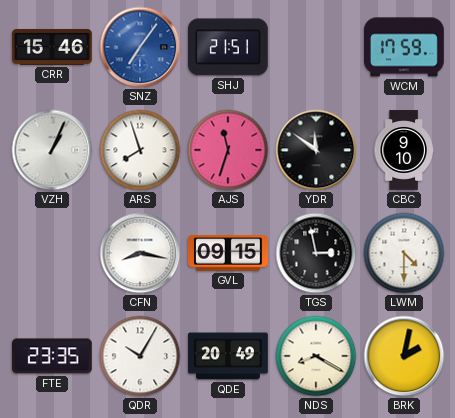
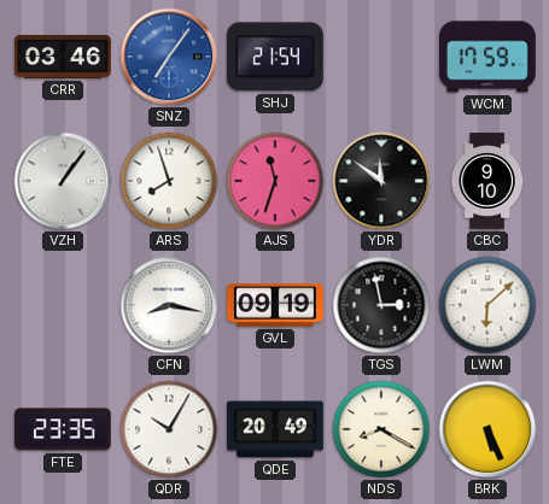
CRR: 15:46 -> 03:46
SHJ: 21:51 -> 21:54
VZH: 1:04 -> 1:06
GVL: 09:15 -> 09:19
LWM: 4:30 -> 6:08
BRK: 2:02 -> 5:26
